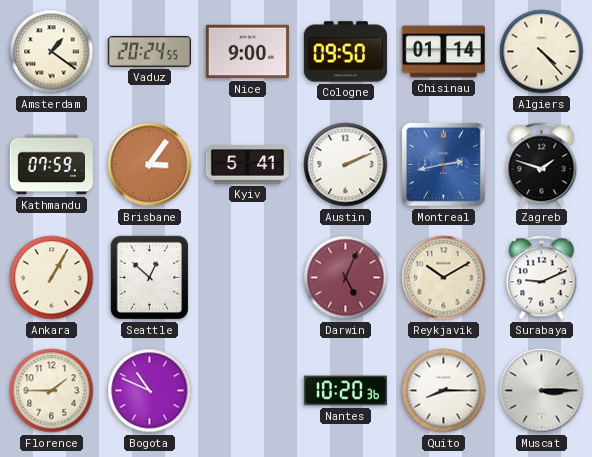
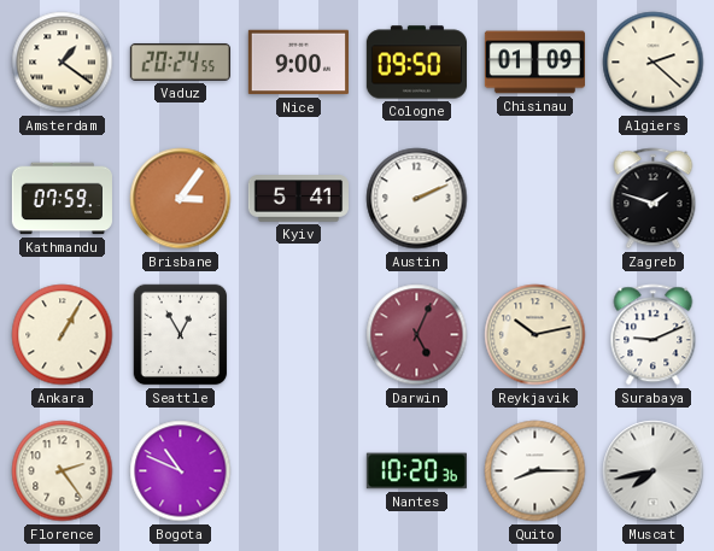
Chisinau: 01:14 -> 01:09
Algiers: 4:23 -> 2:22
Montreal: 2:43 -> none
Seattle: 12:52 -> 12:55
Reykjavik: 10:10 -> 10:13
Florence: 1:45 -> 2:24
Muscat: 3:15 -> 7:43
